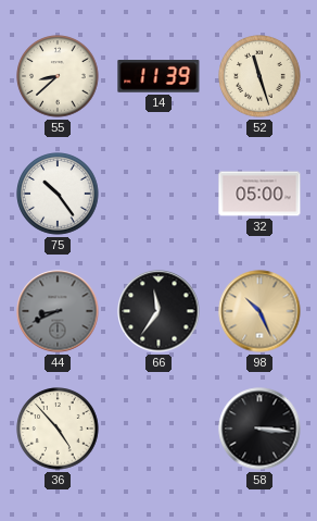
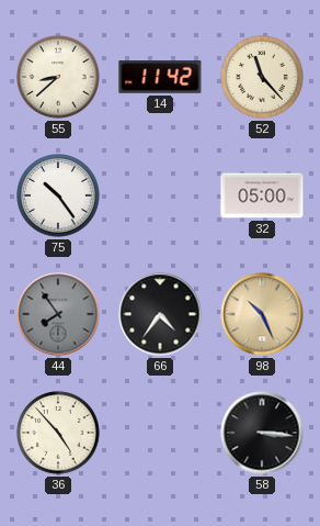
14: 11:39 -> 11:42
52: 11:27 -> 11:23
44: 8:41 -> 7:54
66: 11:36 -> 4:36
